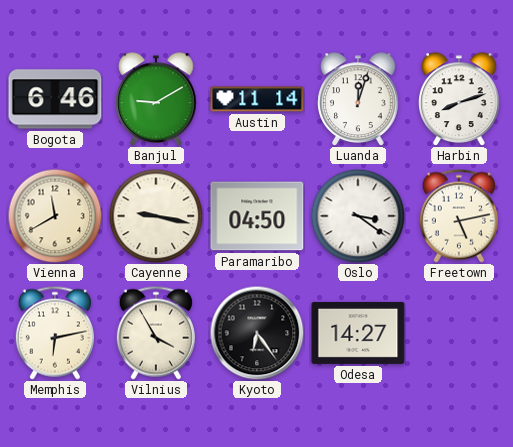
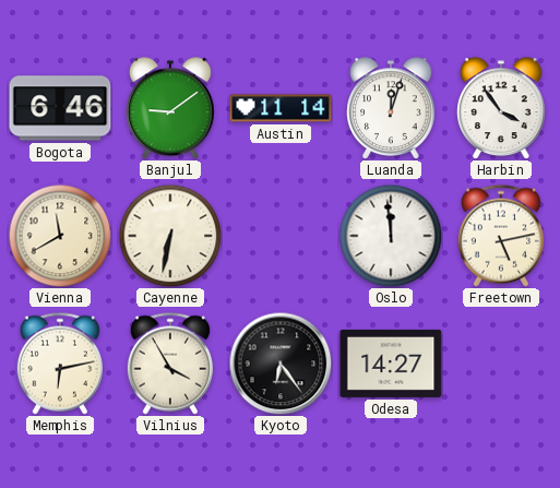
Banjul: 9:10 -> 9:09
Harbin: 8:12 -> 3:54
Cayenne: 9:17 -> 6:32
Paramaribo: 04:50 -> none
Oslo: 3:21 -> 11:59
